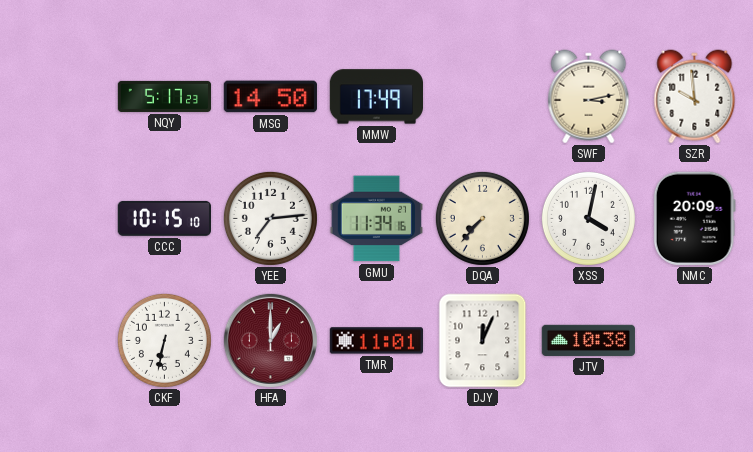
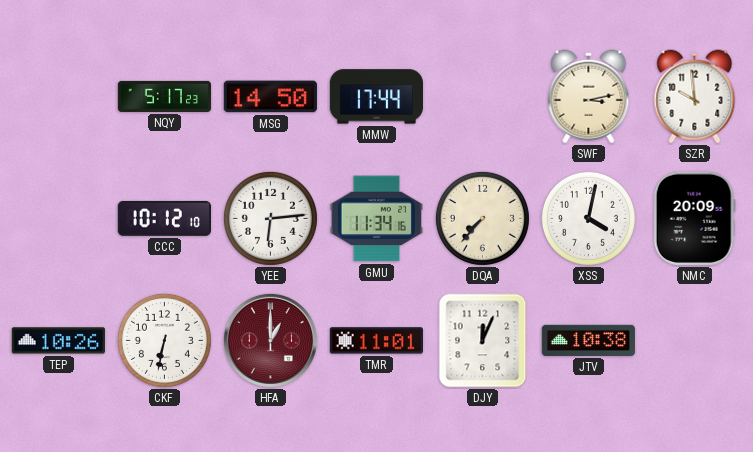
MMW: 17:49 -> 17:44
CCC: 10:15 -> 10:12
YEE: 7:14 -> 6:14
TEP: none -> 10:26
